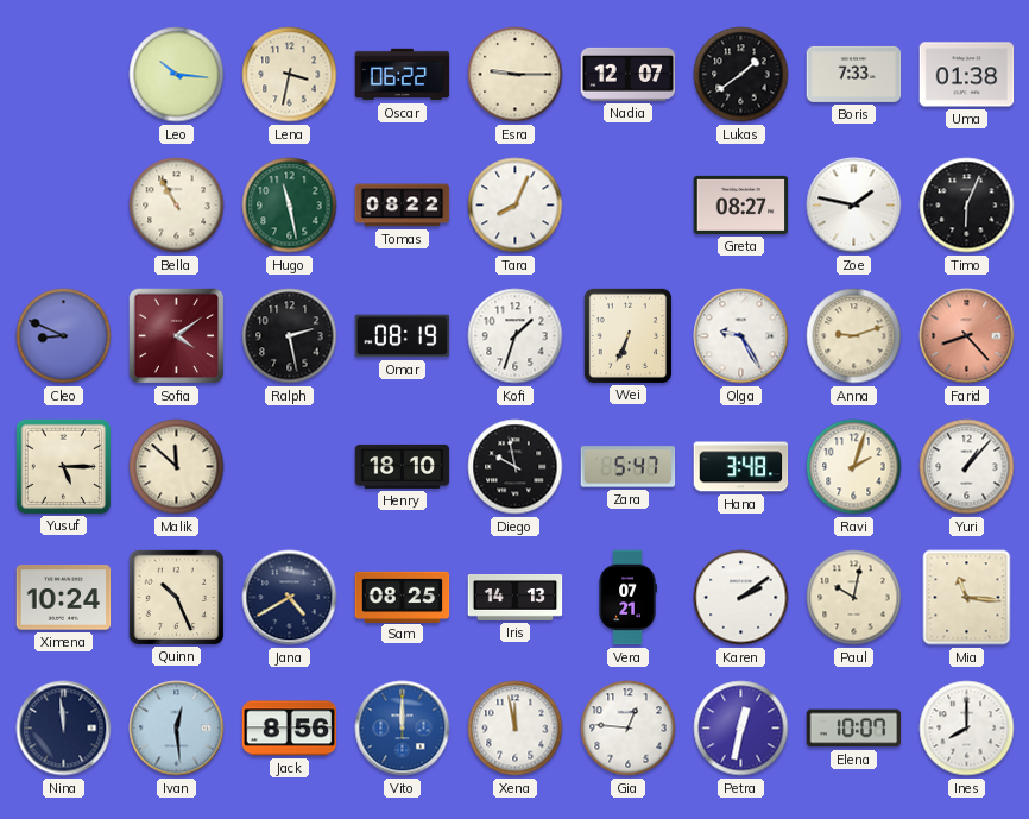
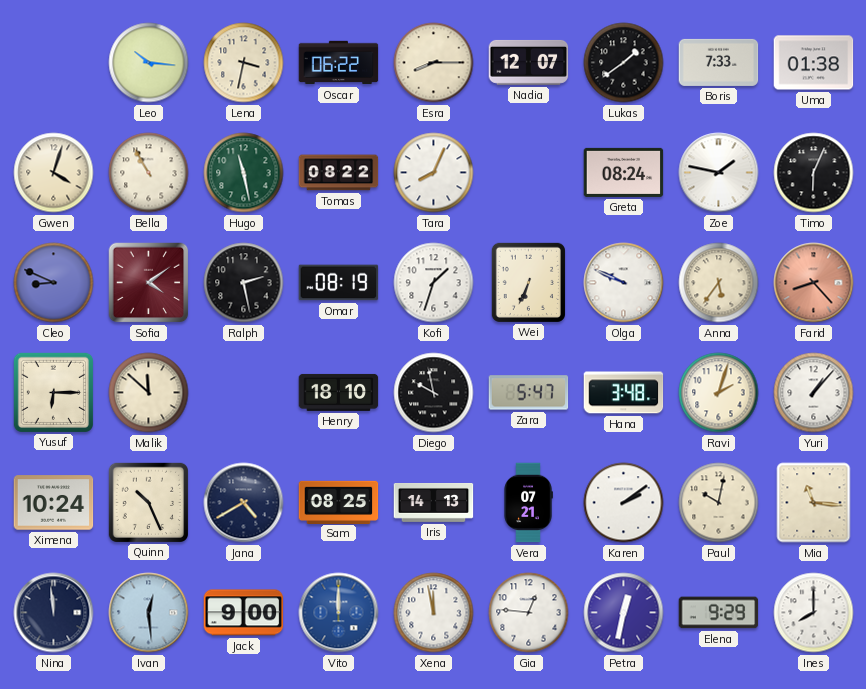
Esra: 9:15 -> 8:15
Gwen: none -> 4:03
Greta: 08:27 -> 08:24
Olga: 9:25 -> 9:49
Anna: 9:12 -> 5:36
Yusuf: 5:15 -> 6:15
Jack: 8:56 -> 9:00
Elena: 10:07 -> 9:29
